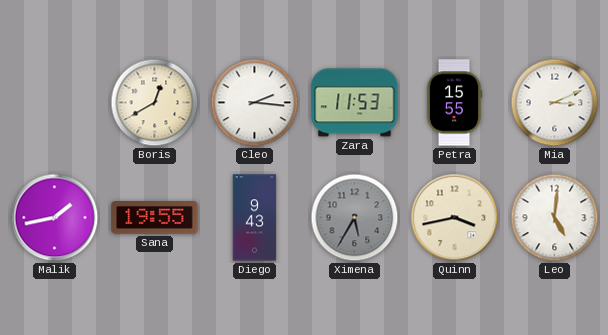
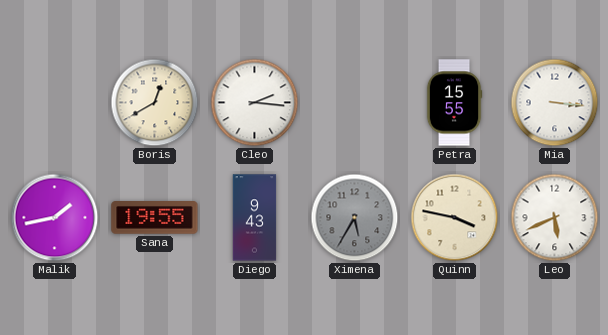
Zara: 11:53 -> none
Mia: 3:11 -> 3:16
Quinn: 3:43 -> 3:47
Leo: 5:01 -> 5:41
